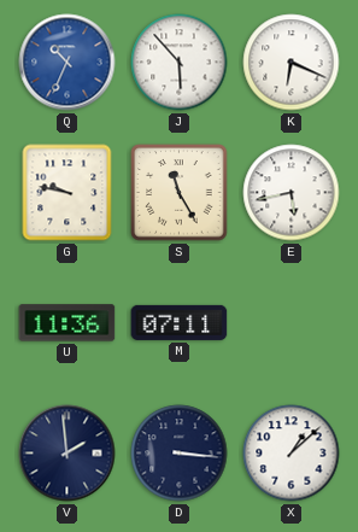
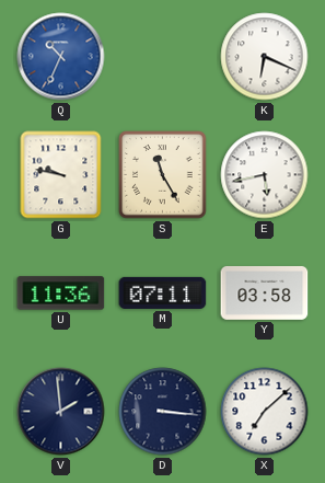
J: 5:53 -> none
Y: none -> 03:58
X: 1:08 -> 7:08
